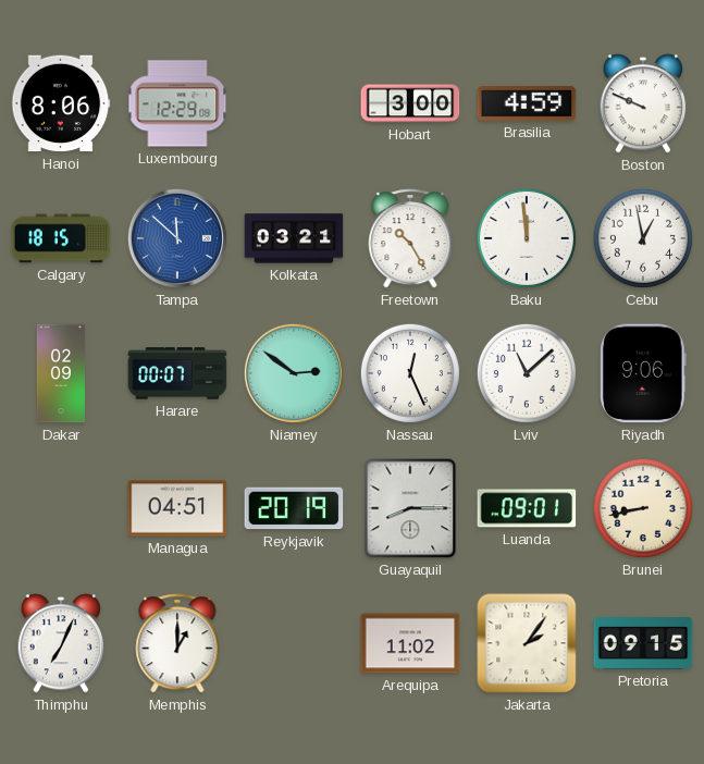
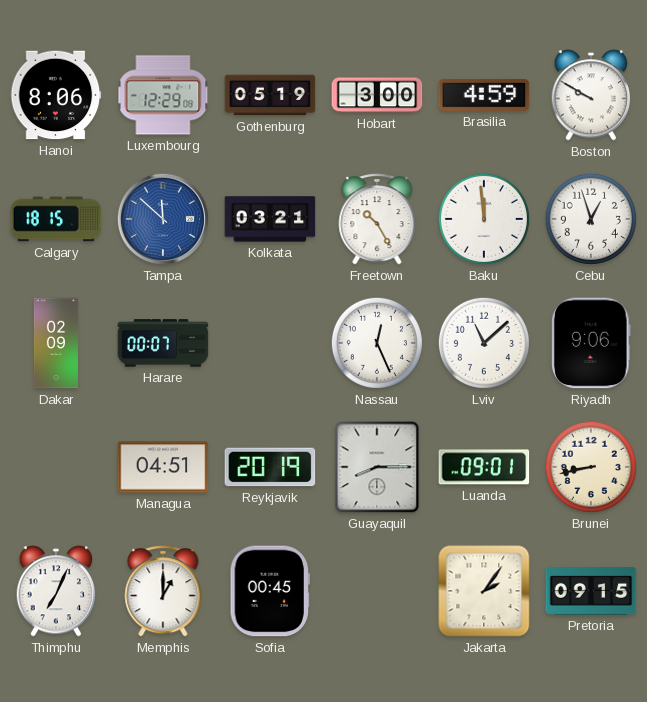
Gothenburg: none -> 05:19
Boston: 9:49 -> 9:50
Cebu: 12:58 -> 12:57
Niamey: 2:51 -> none
Sofia: none -> 00:45
Arequipa: 11:02 -> none
